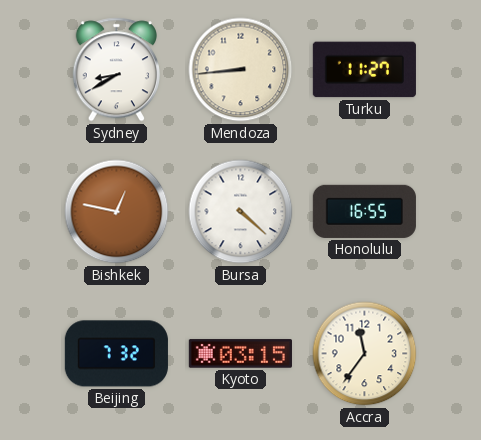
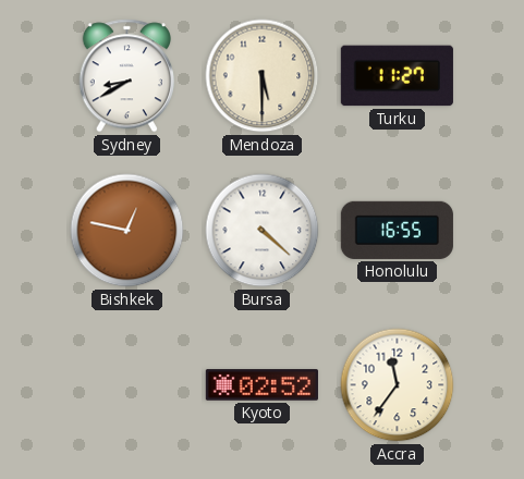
Mendoza: 8:44 -> 5:30
Beijing: 7:32 -> none
Kyoto: 03:15 -> 02:52
